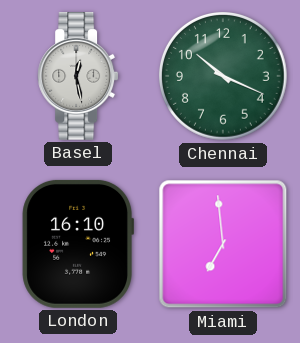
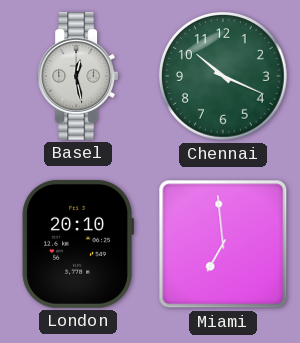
London: 16:10 -> 20:10
